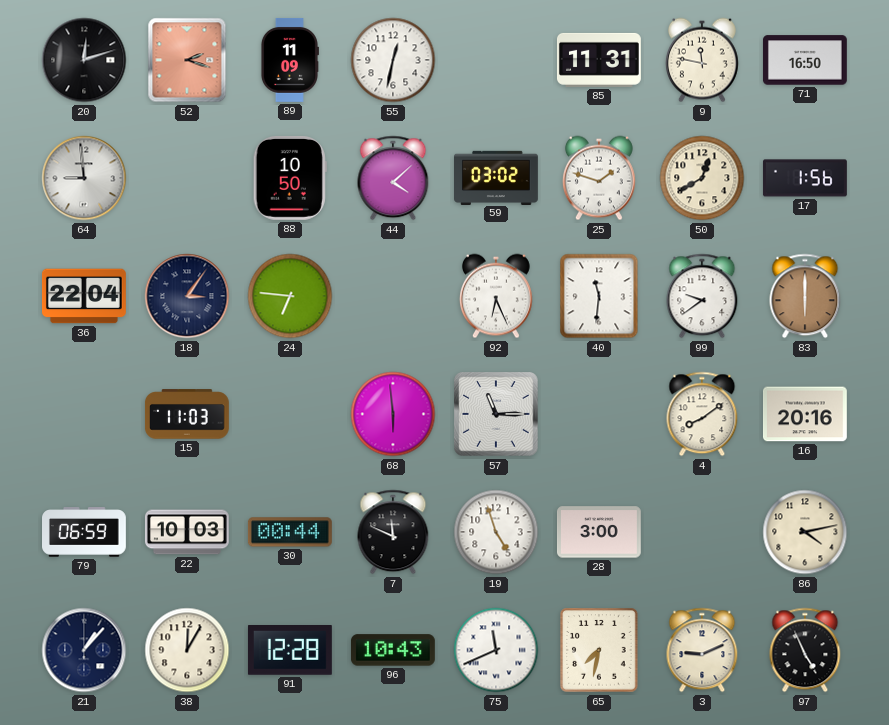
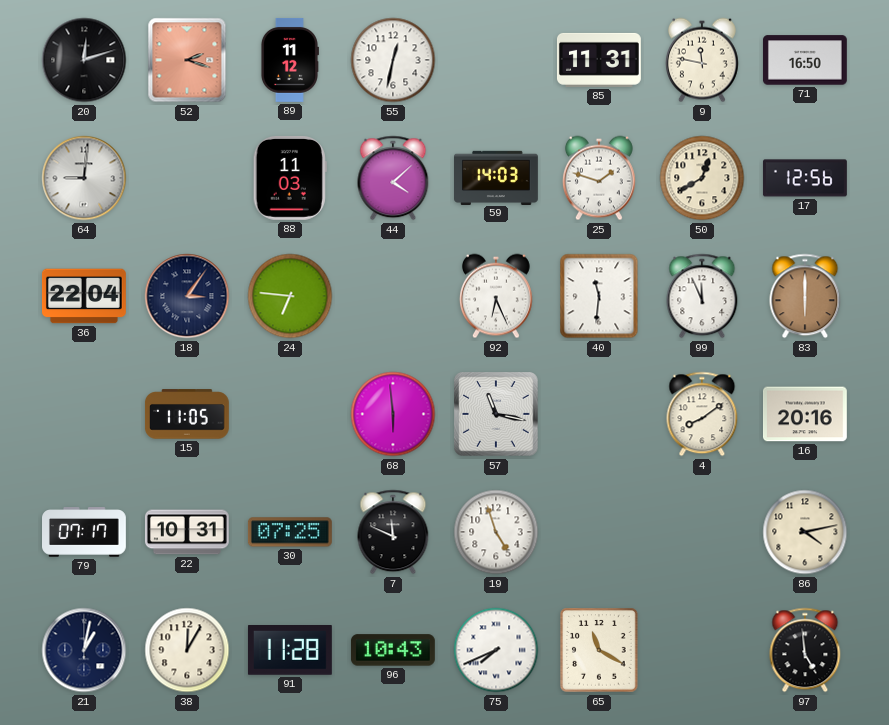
89: 11:09 -> 11:12
64: 8:59 -> 9:01
88: 10:50 -> 11:03
59: 03:02 -> 14:03
17: 1:56 -> 12:56
99: 9:39 -> 11:56
15: 11:03 -> 11:05
57: 11:15 -> 11:17
79: 06:59 -> 07:17
22: 10:03 -> 10:31
30: 00:44 -> 07:25
28: 3:00 -> none
21: 1:07 -> 1:02
91: 12:28 -> 11:28
75: 11:41 -> 7:41
65: 7:32 -> 11:20
3: 9:11 -> none
97: 4:56 -> 4:59
